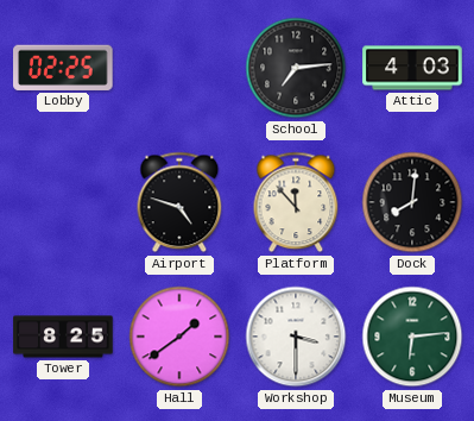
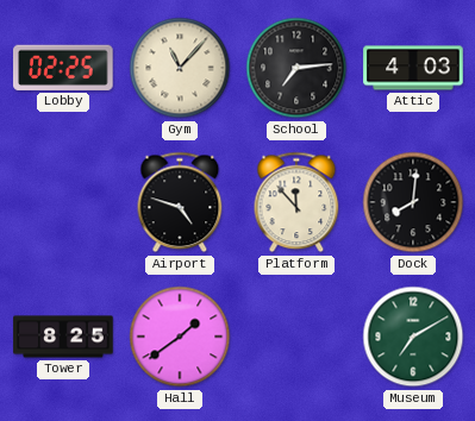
Gym: none -> 11:07
Workshop: 3:30 -> none
Museum: 6:14 -> 7:10
